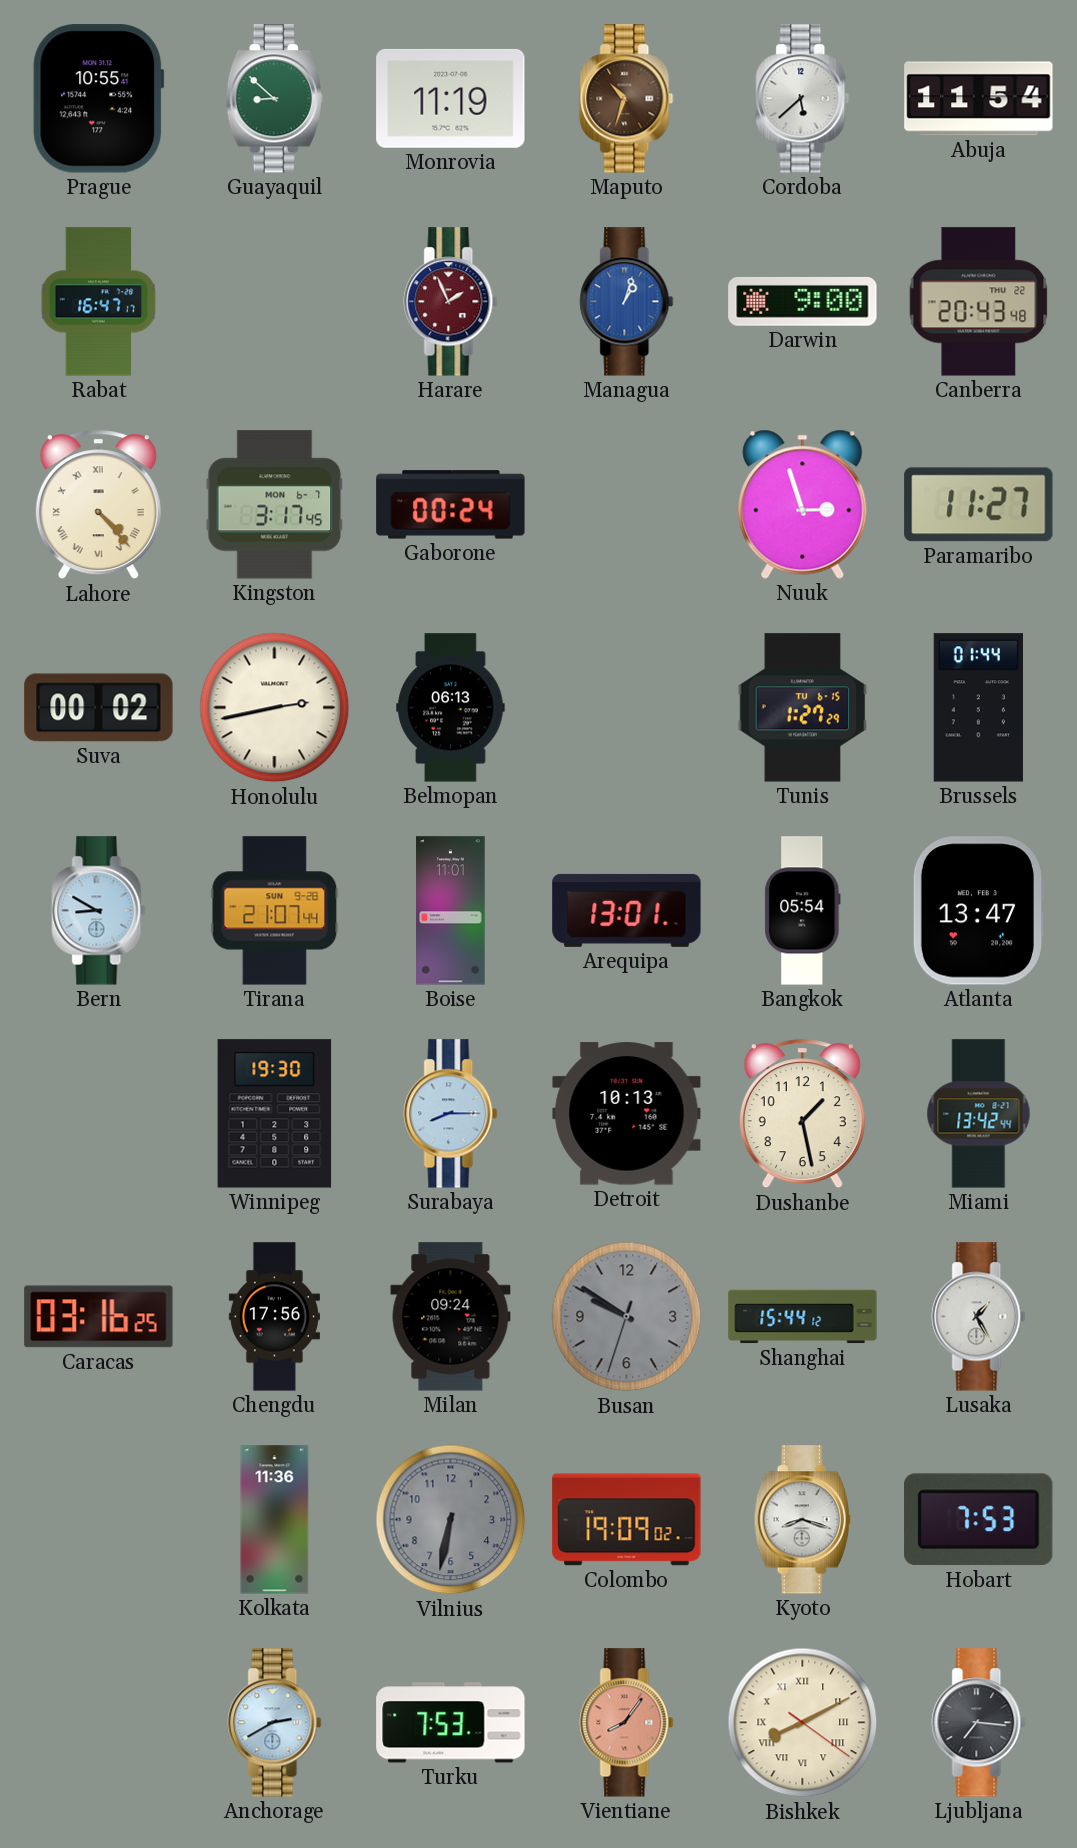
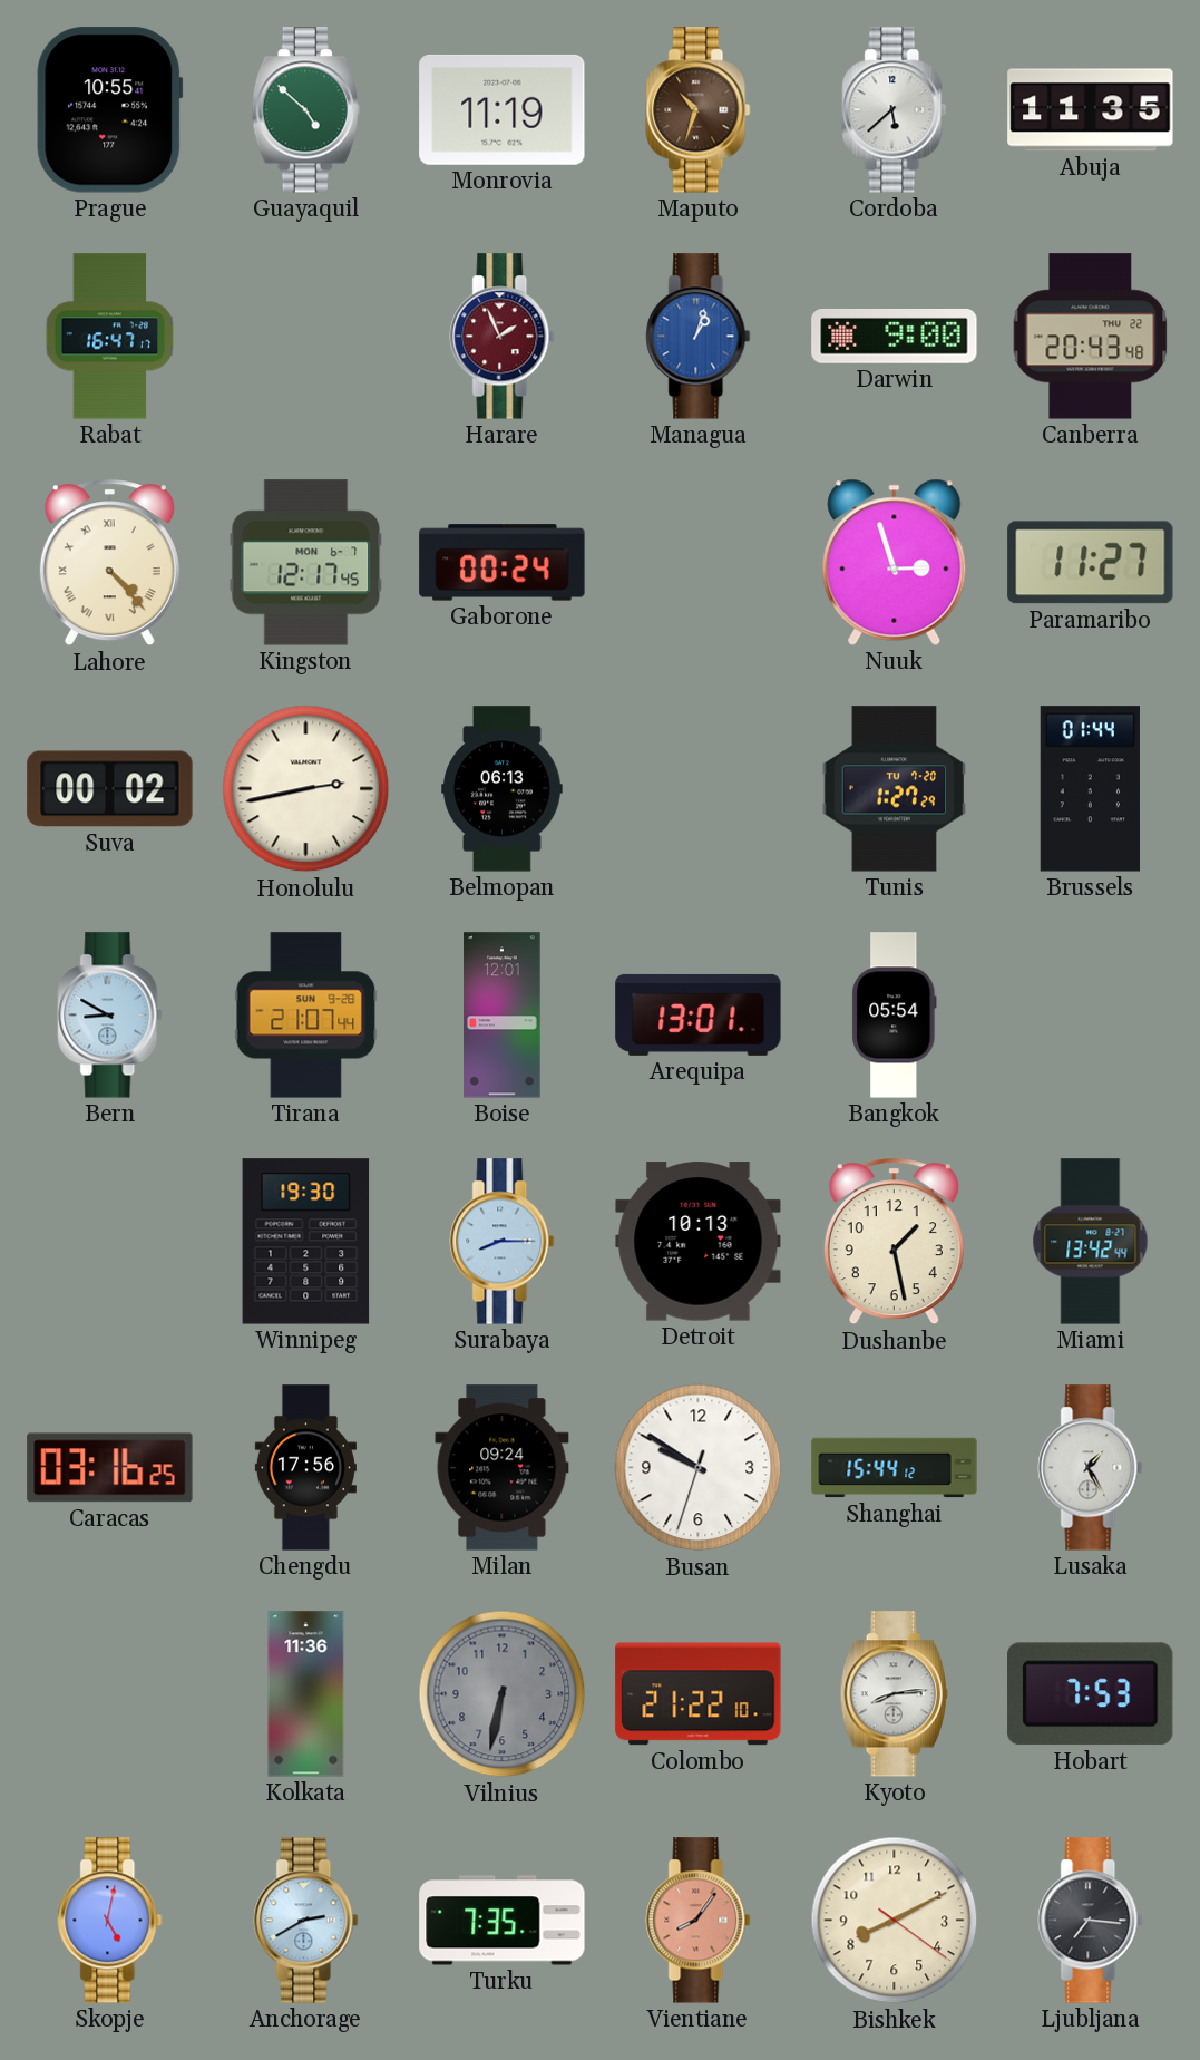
Guayaquil: 8:52 -> 4:52
Abuja: 11:54 -> 11:35
Kingston: 3:17 -> 12:17
Tunis date: TU 6-15 -> TU 7-20
Boise: 11:01 -> 12:01
Atlanta: 13:47 -> none
Busan dial: grey -> white
Colombo: 19:09 -> 21:22
Kyoto: 8:18 -> 8:14
Skopje: none -> 5:02
Turku: 7:53 -> 7:35
Bishkek numerals: Roman -> Arabic
